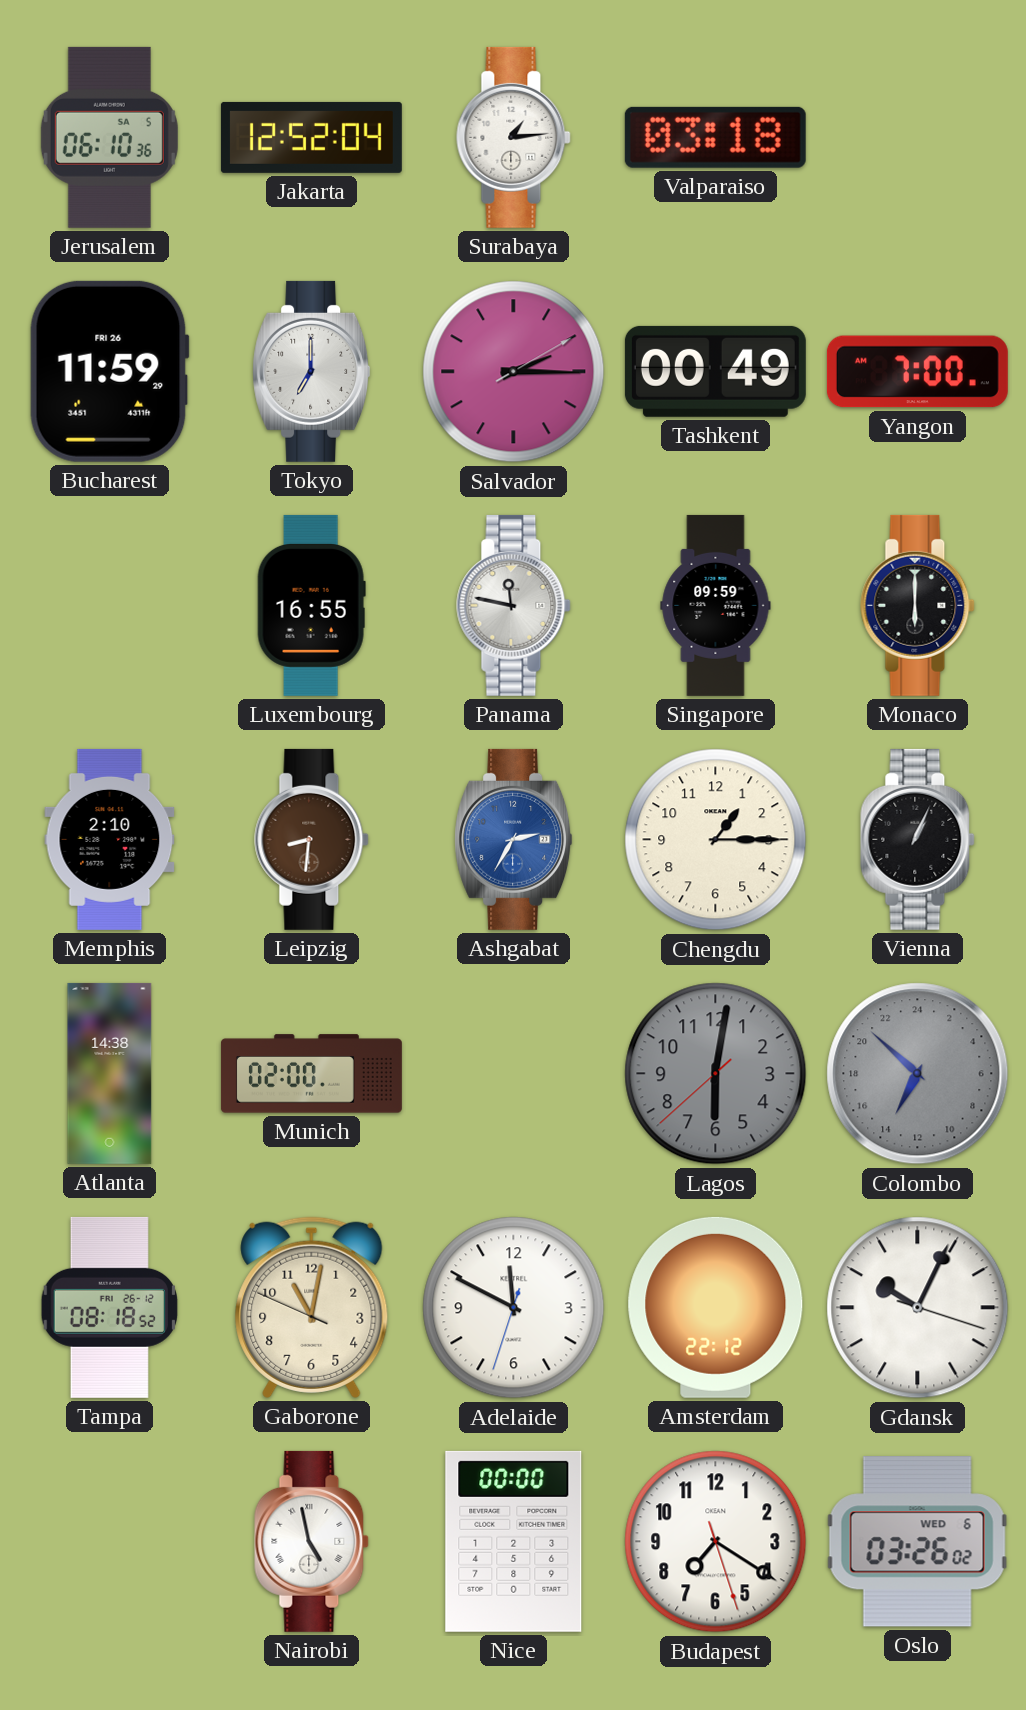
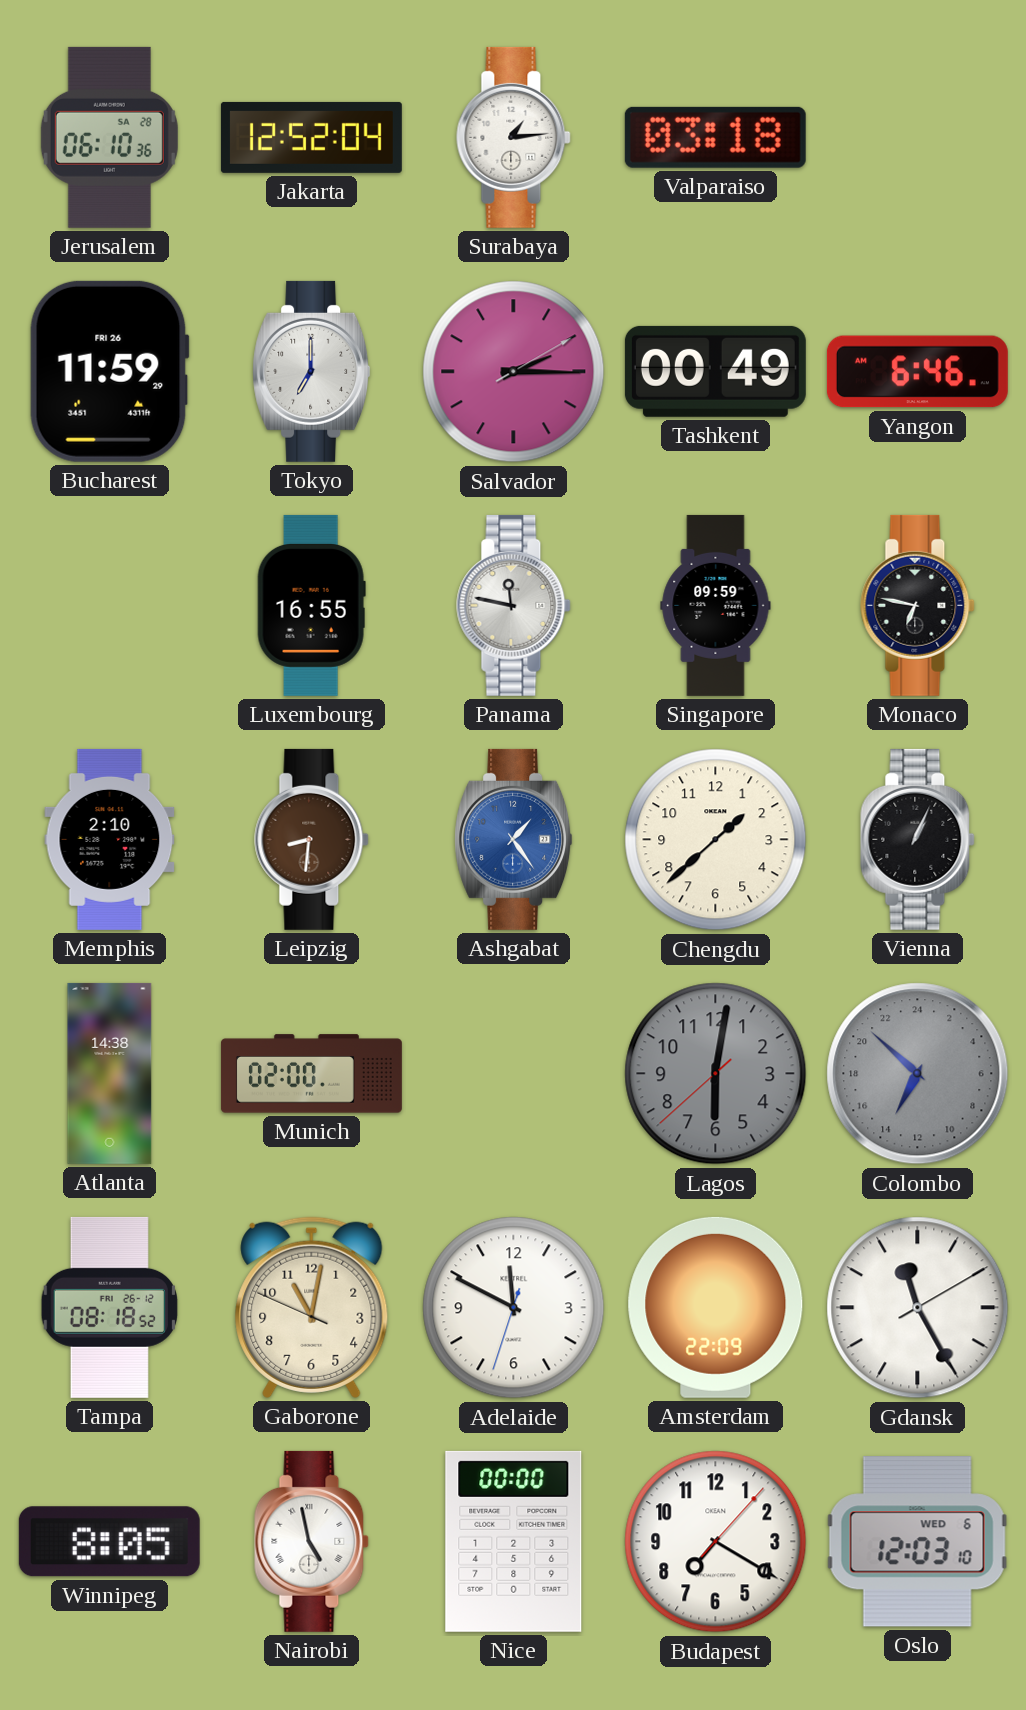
Jerusalem date: SA 5 -> SA 28
Yangon: 7:00 -> 6:46
Monaco: 6:00 -> 6:47
Ashgabat: 2:35 -> 1:24
Chengdu: 1:15 -> 1:38
Amsterdam: 22:12 -> 22:09
Gdansk: 10:04 -> 11:25
Winnipeg: none -> 8:05
Budapest: 7:20:27 -> 7:20:07
Oslo: 03:26 -> 12:03
